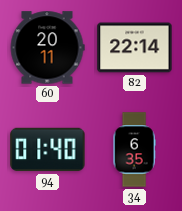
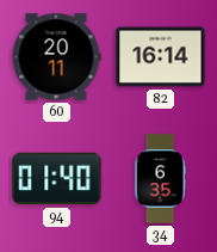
82: 22:14 -> 16:14
